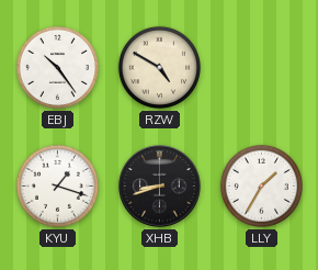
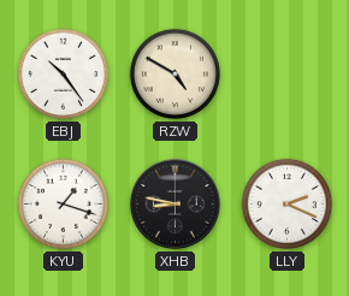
XHB: 8:42 -> 8:47
LLY: 1:35 -> 2:19
